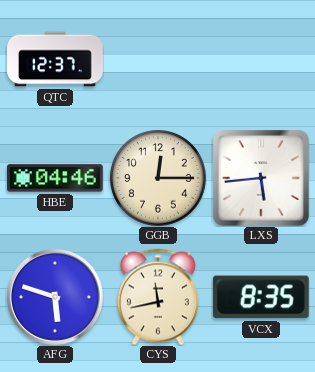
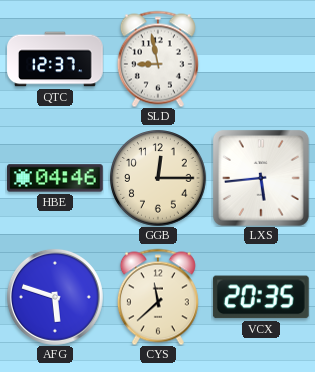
SLD: none -> 8:58
CYS: 11:43 -> 11:38
VCX: 8:35 -> 20:35
